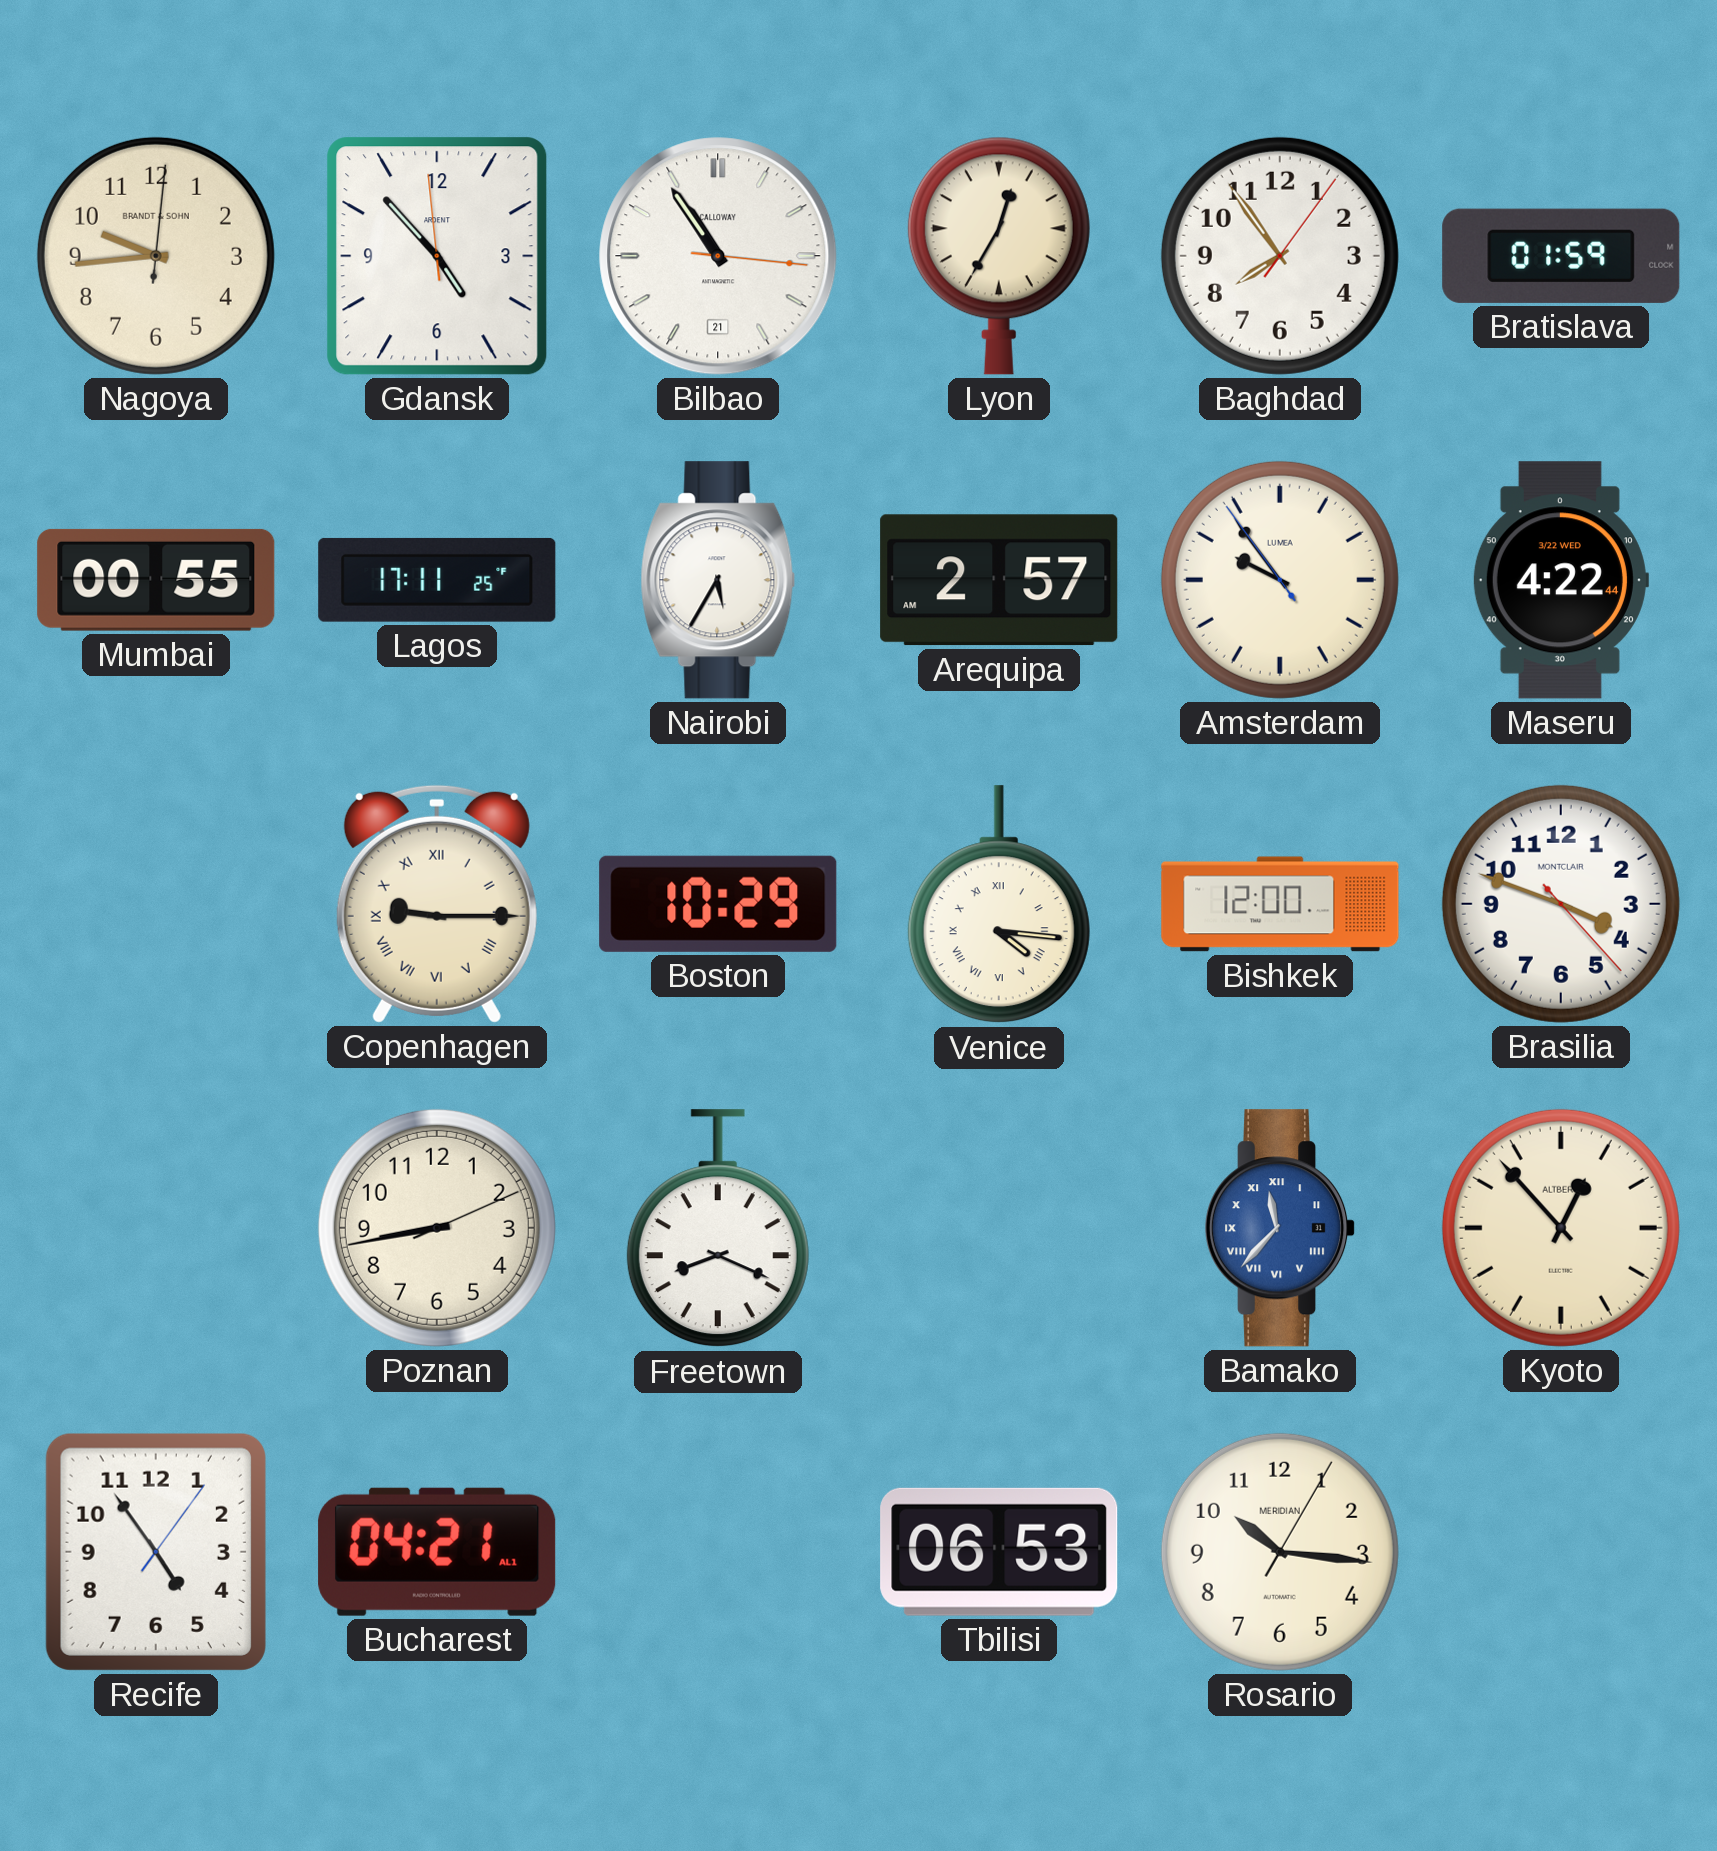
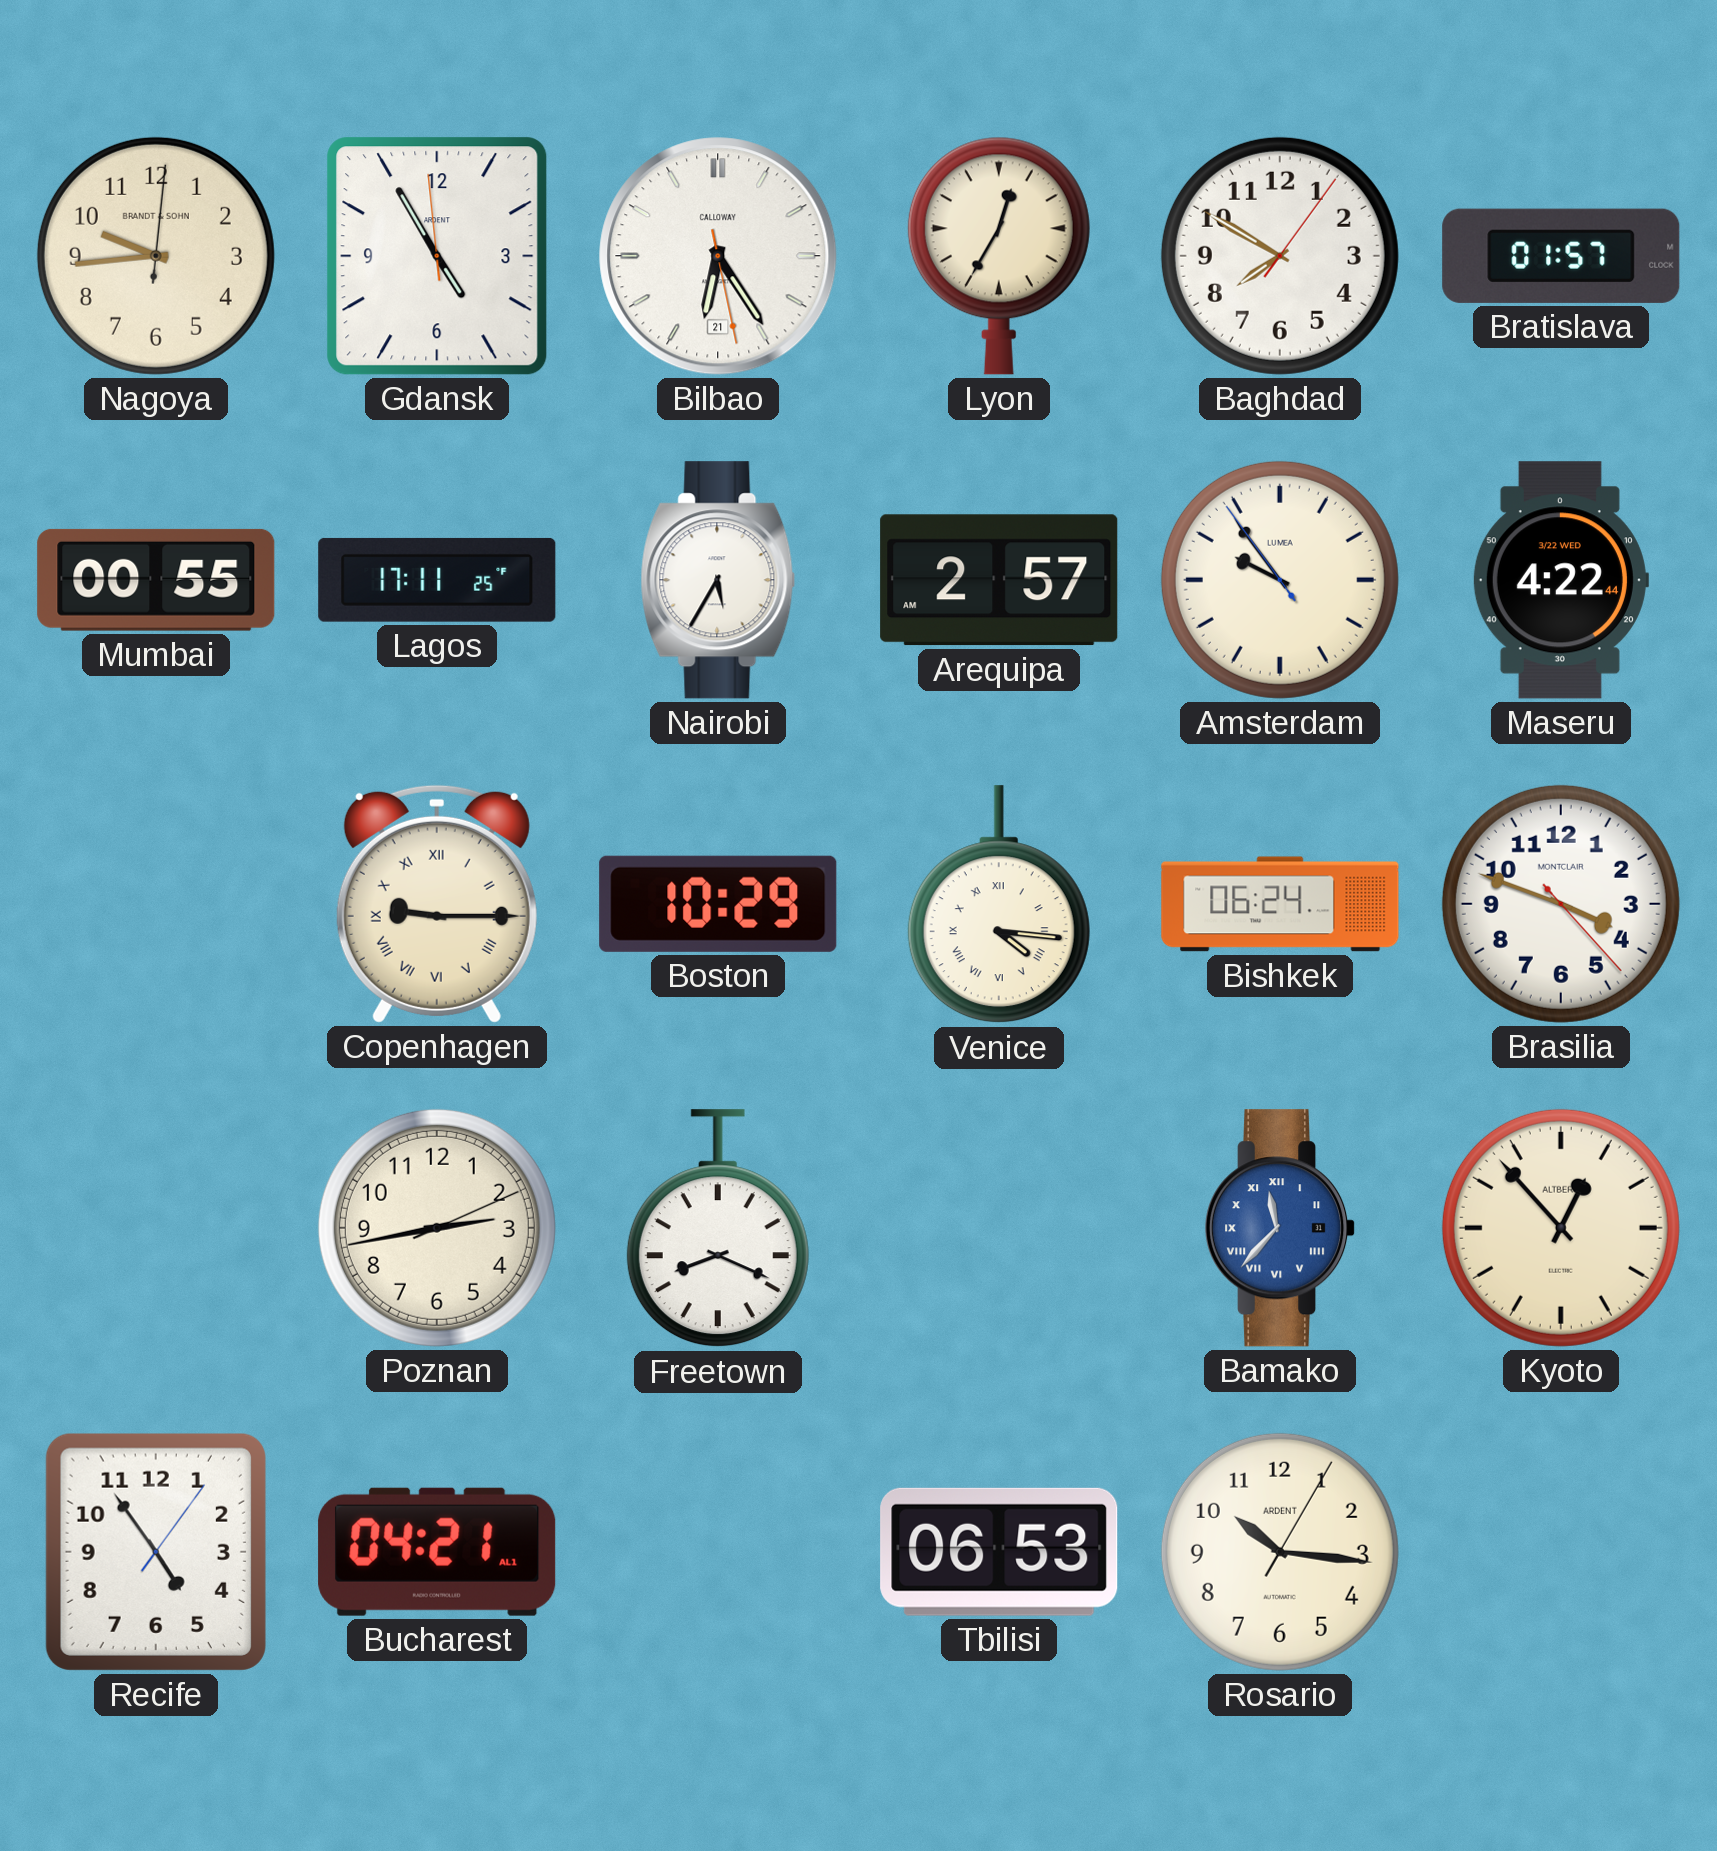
Gdansk: 4:52 -> 4:54
Bilbao: 10:54 -> 6:24
Baghdad: 7:54 -> 7:50
Bratislava: 01:59 -> 01:57
Bishkek: 12:00 -> 06:24
Poznan: 8:43 -> 2:43
Rosario brand: MERIDIAN -> ARDENT
